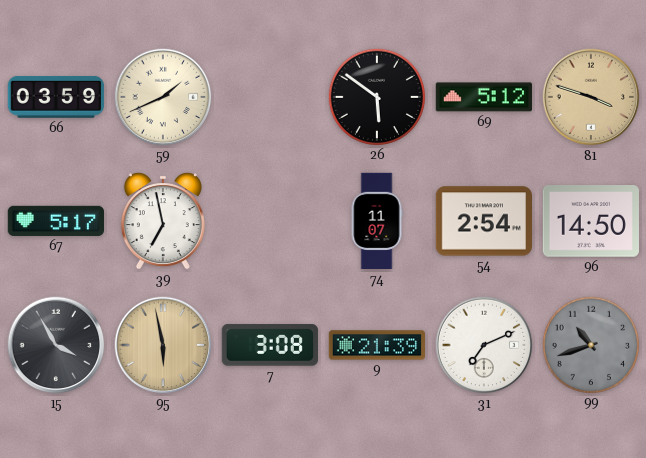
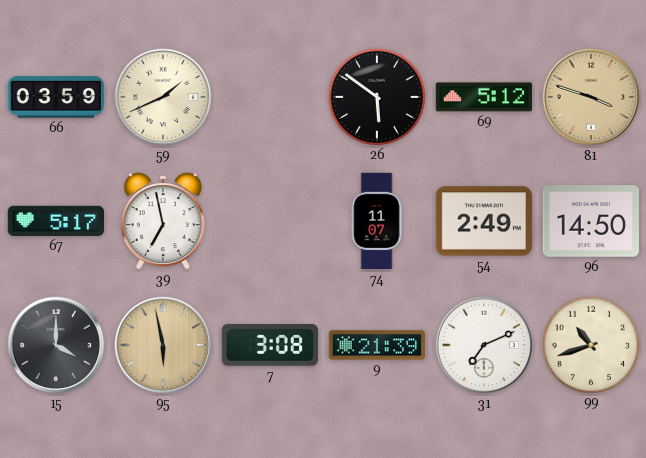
54: 2:54 -> 2:49
15: 3:55 -> 4:00
99 dial: grey -> cream
